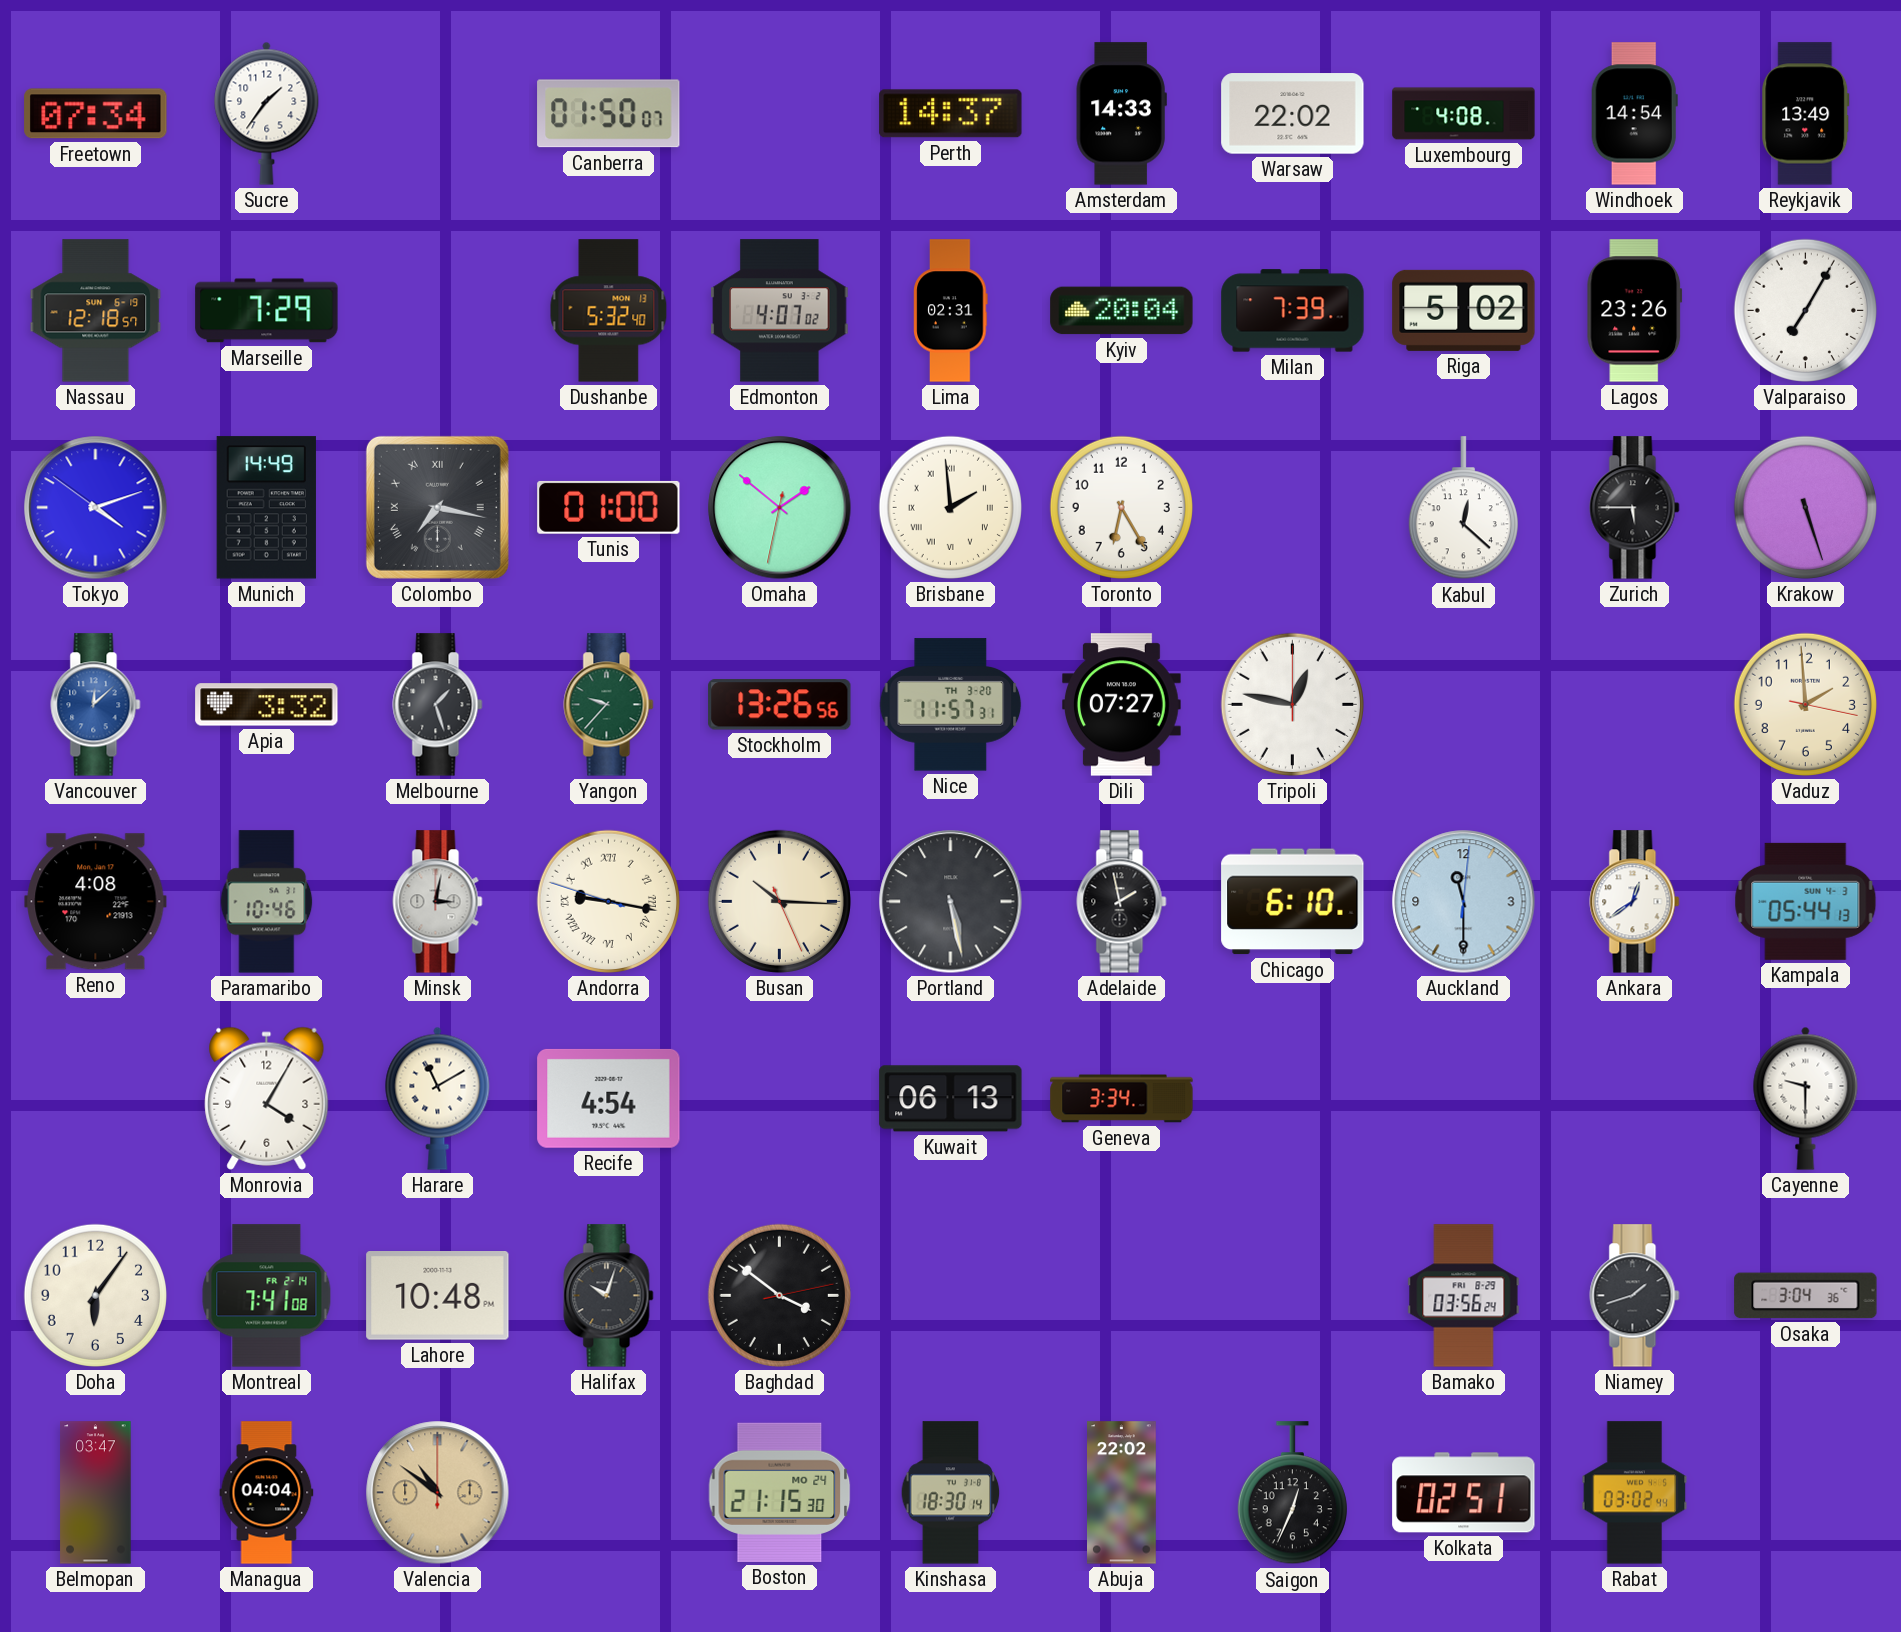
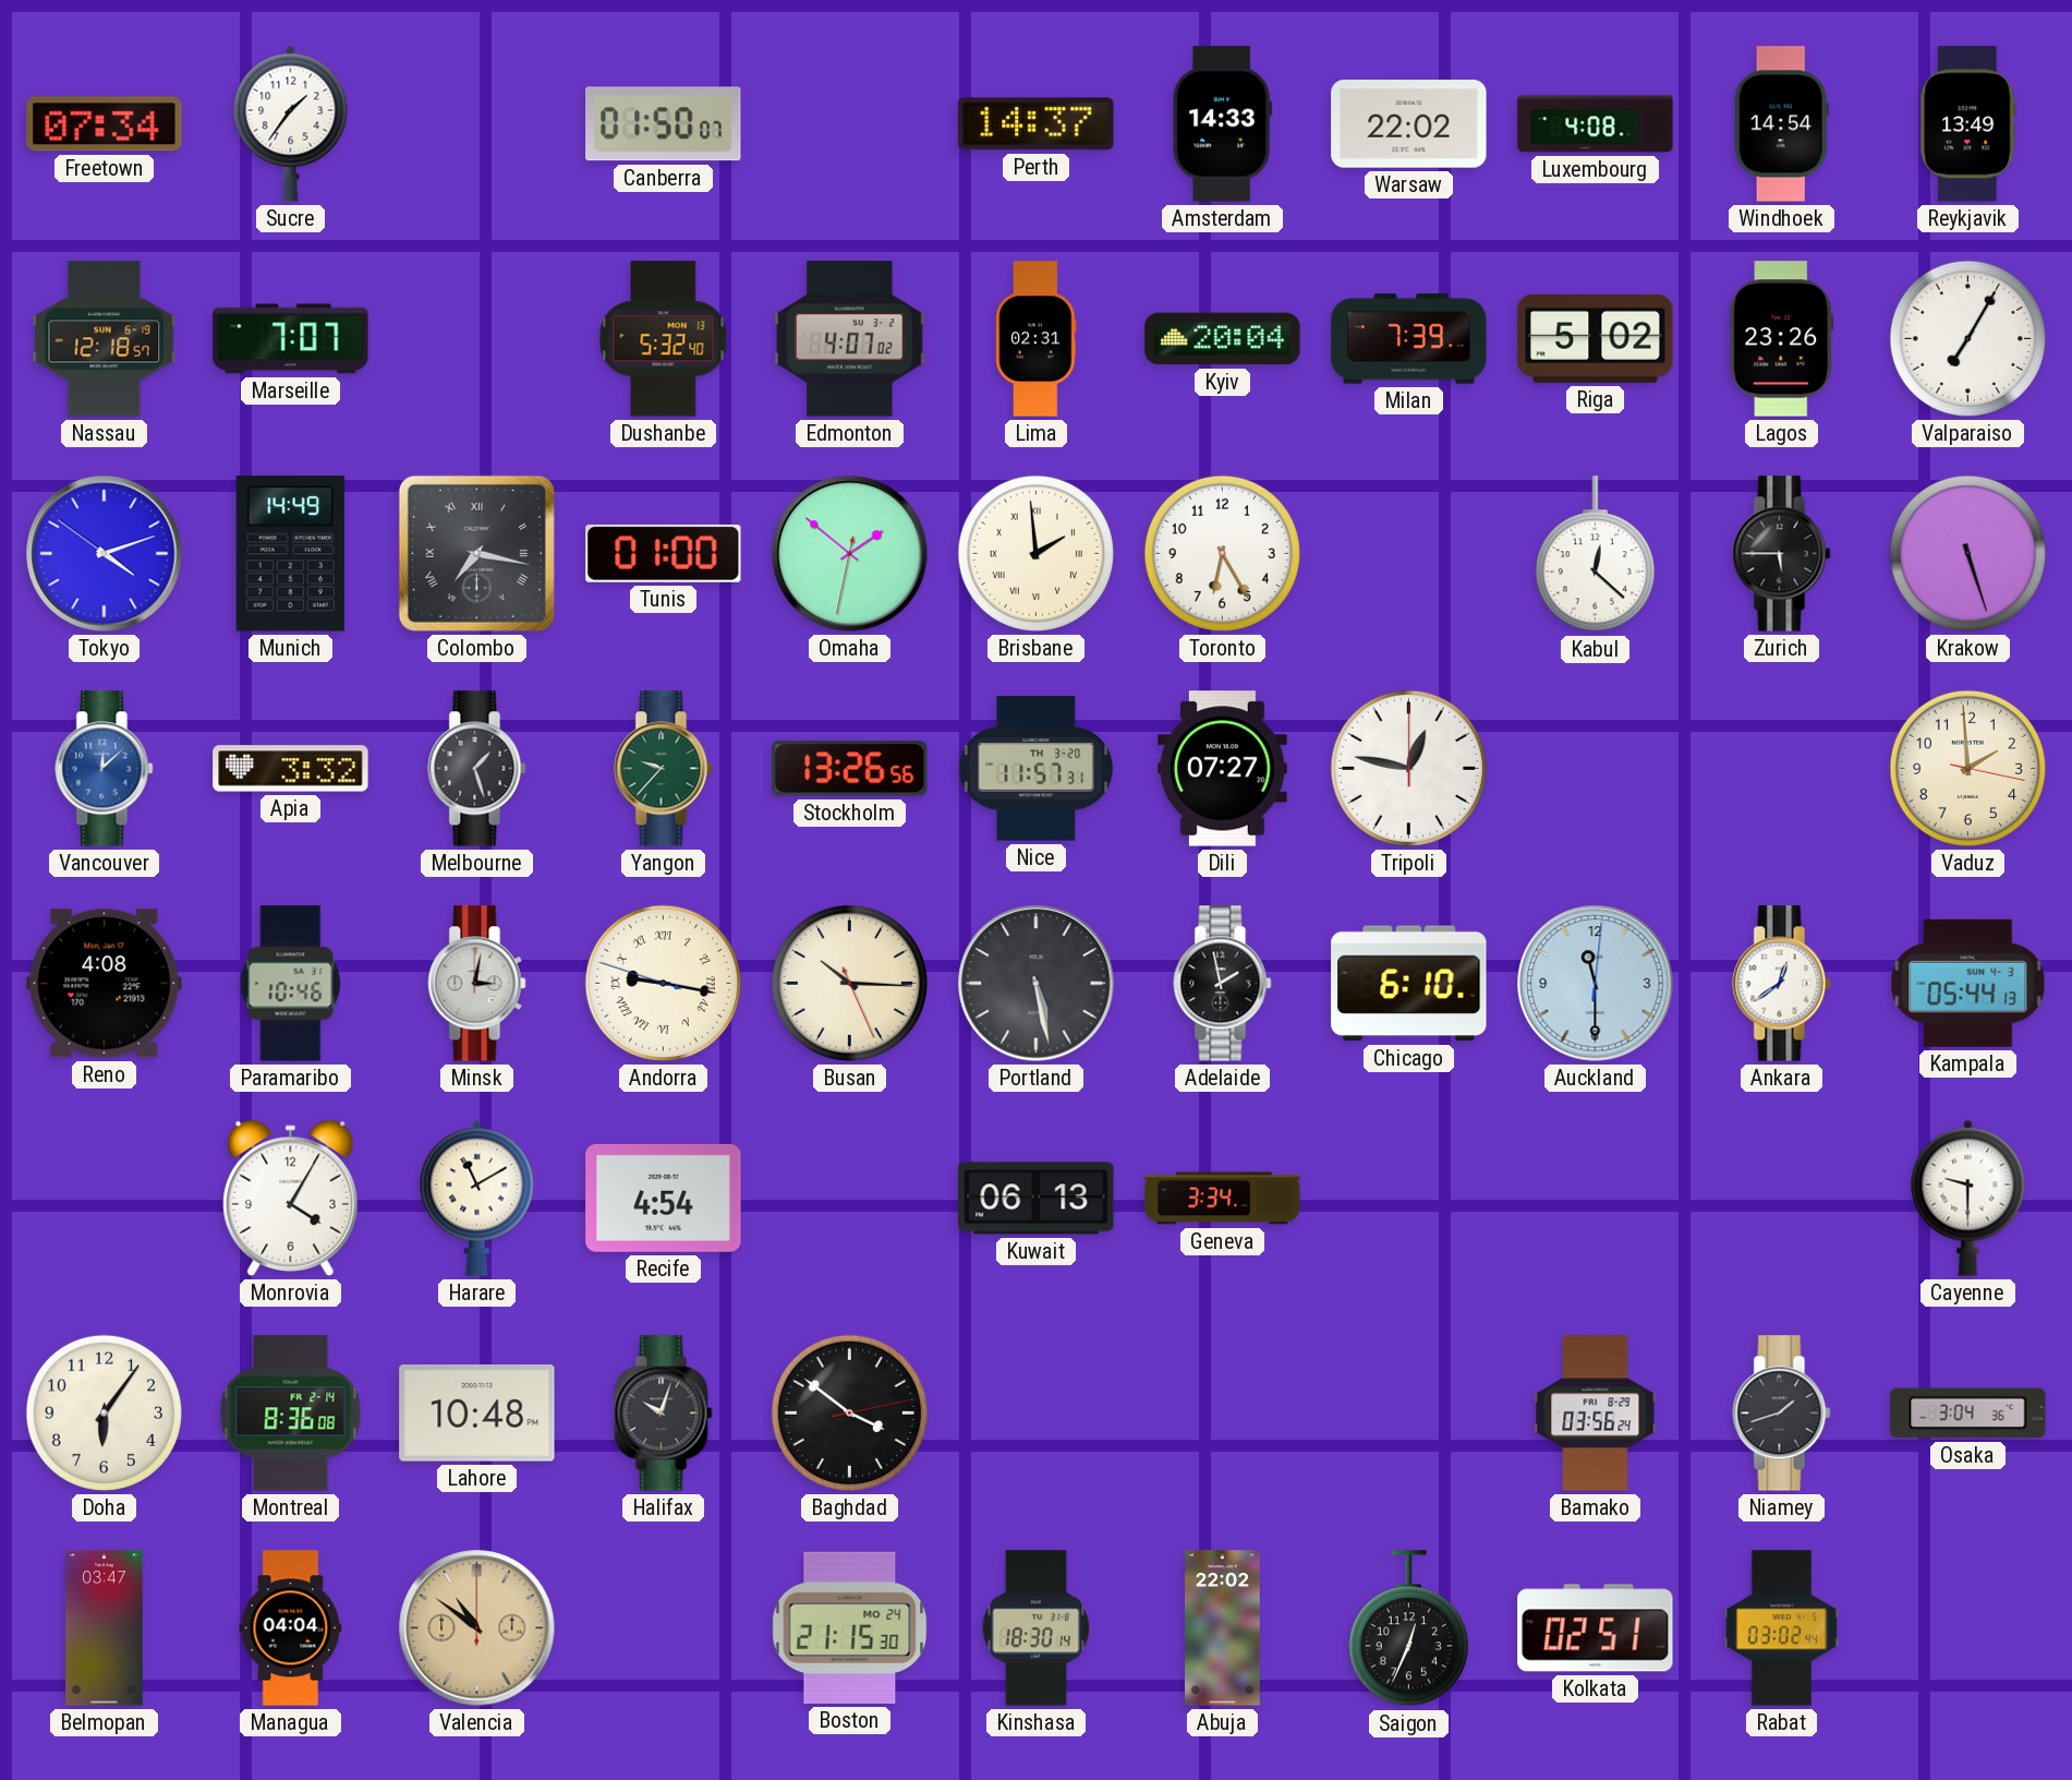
Marseille: 7:29 -> 7:07
Montreal: 7:41 -> 8:36
